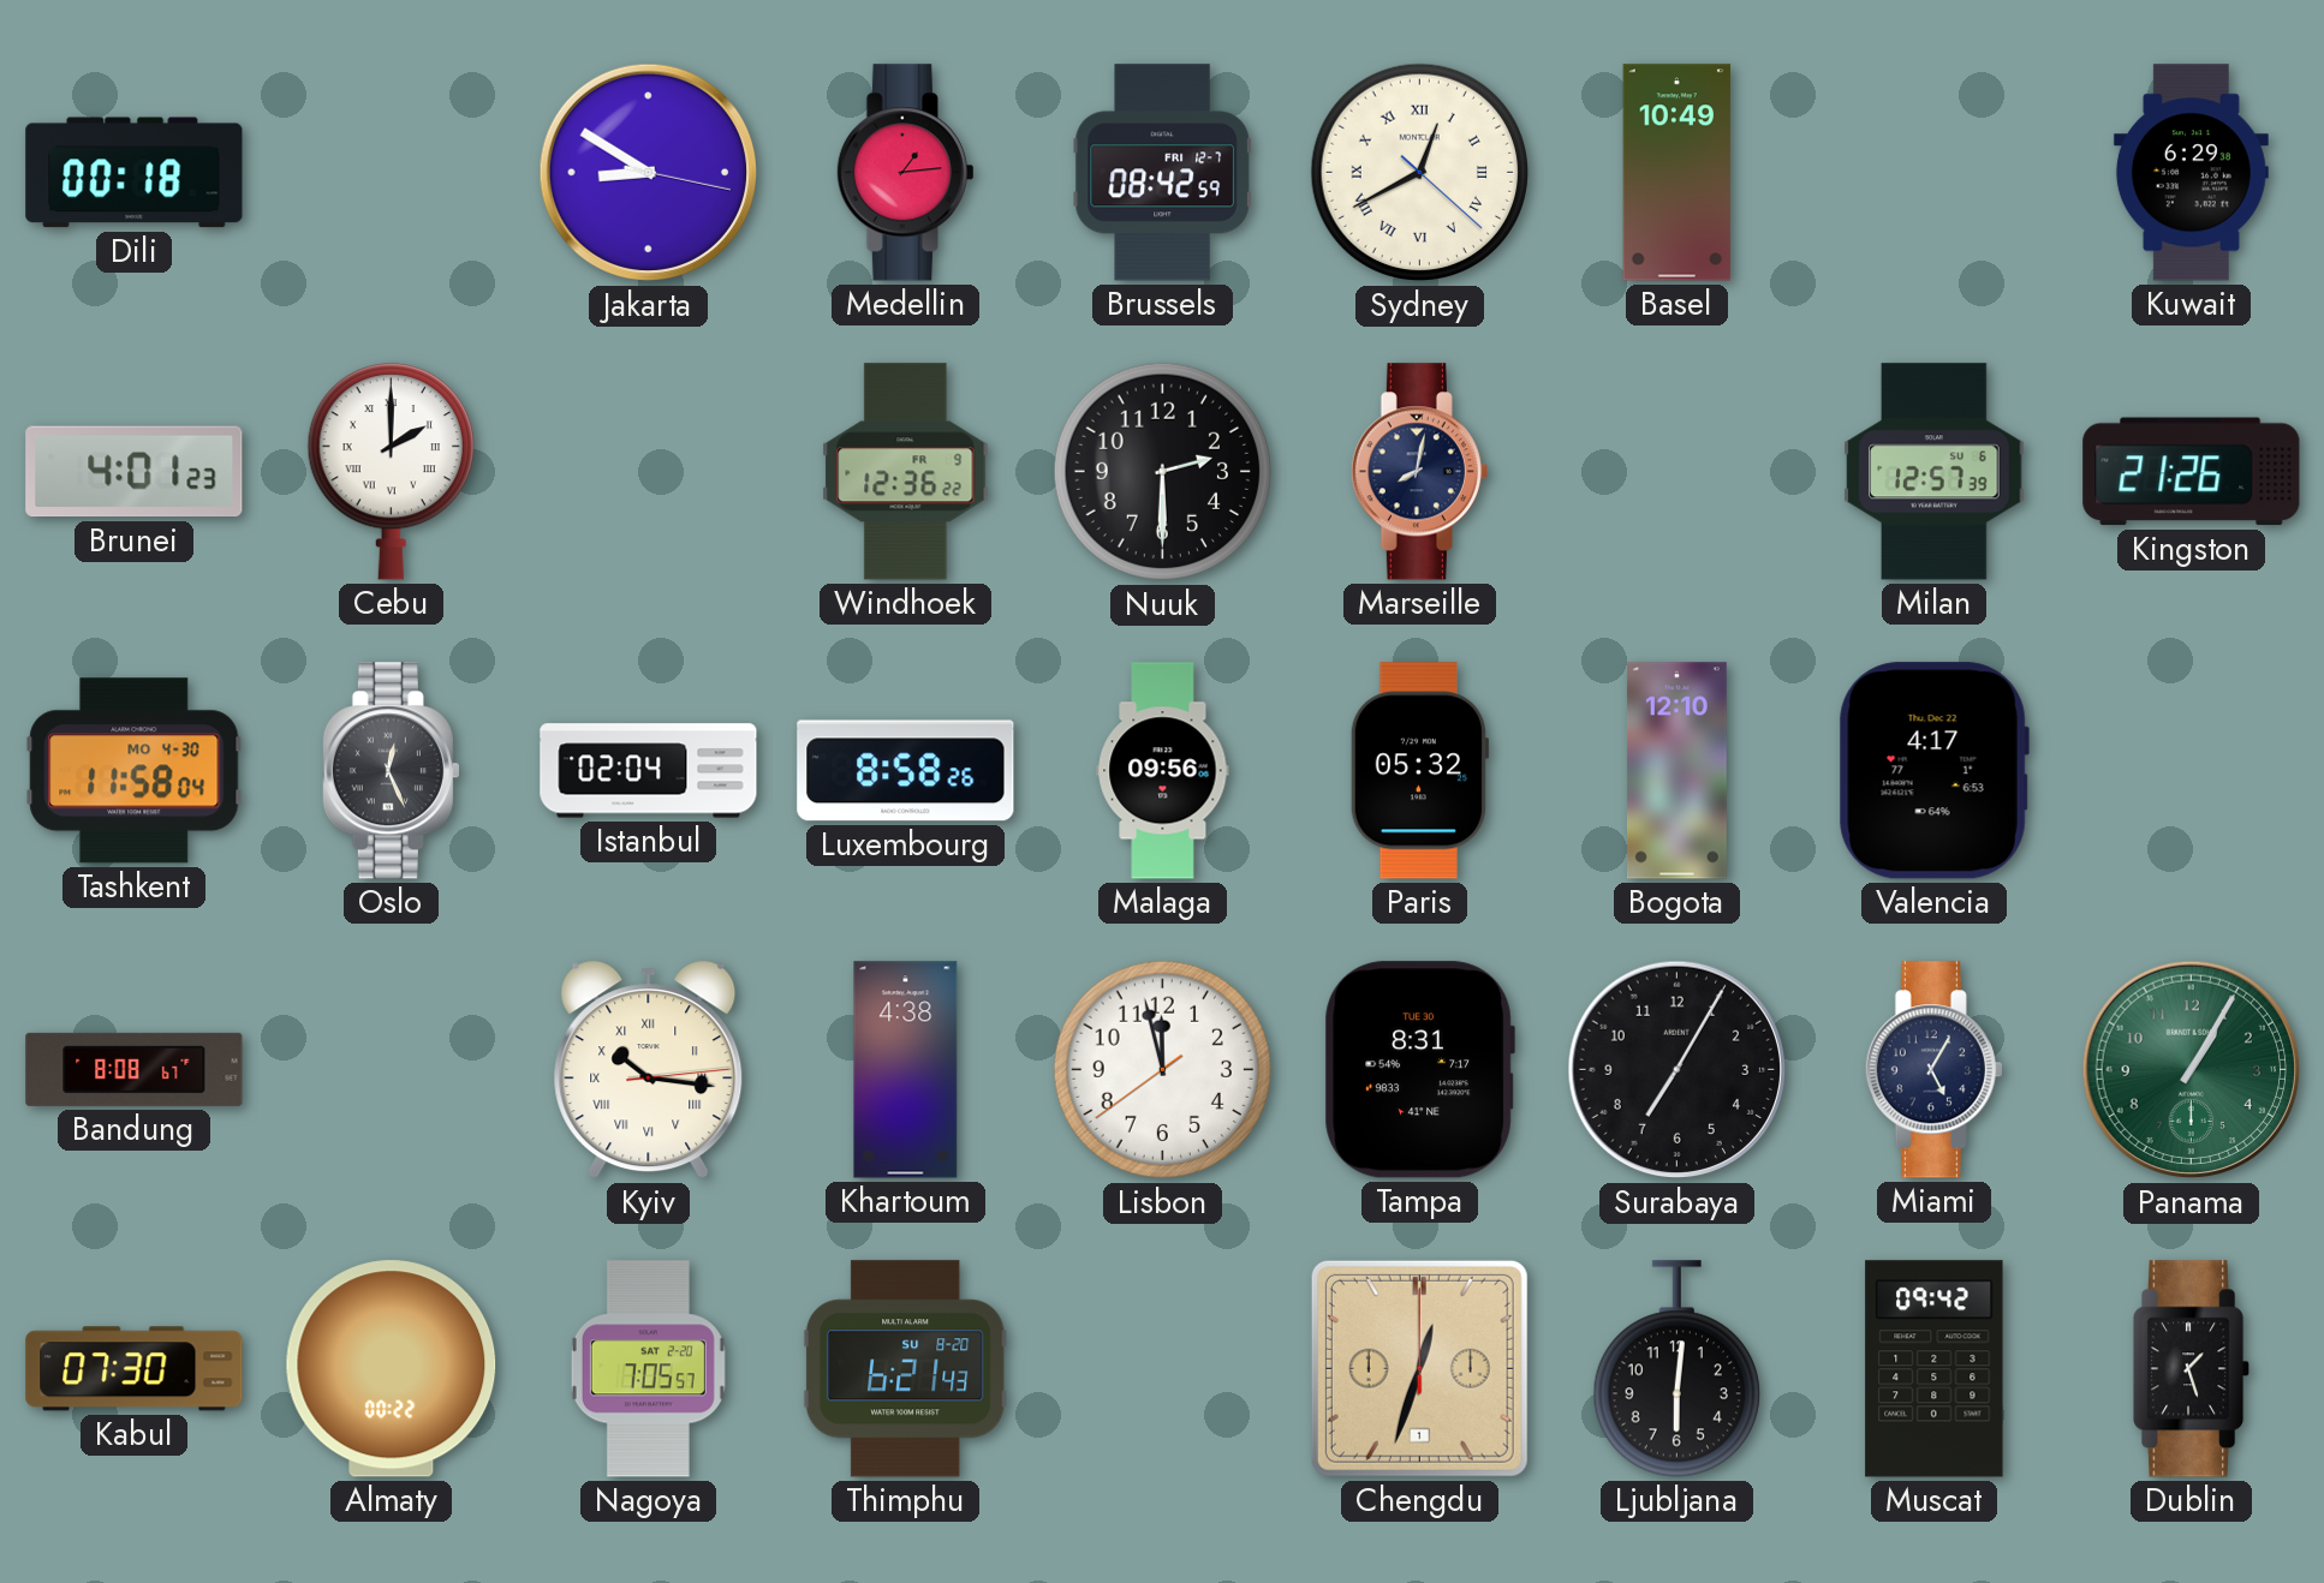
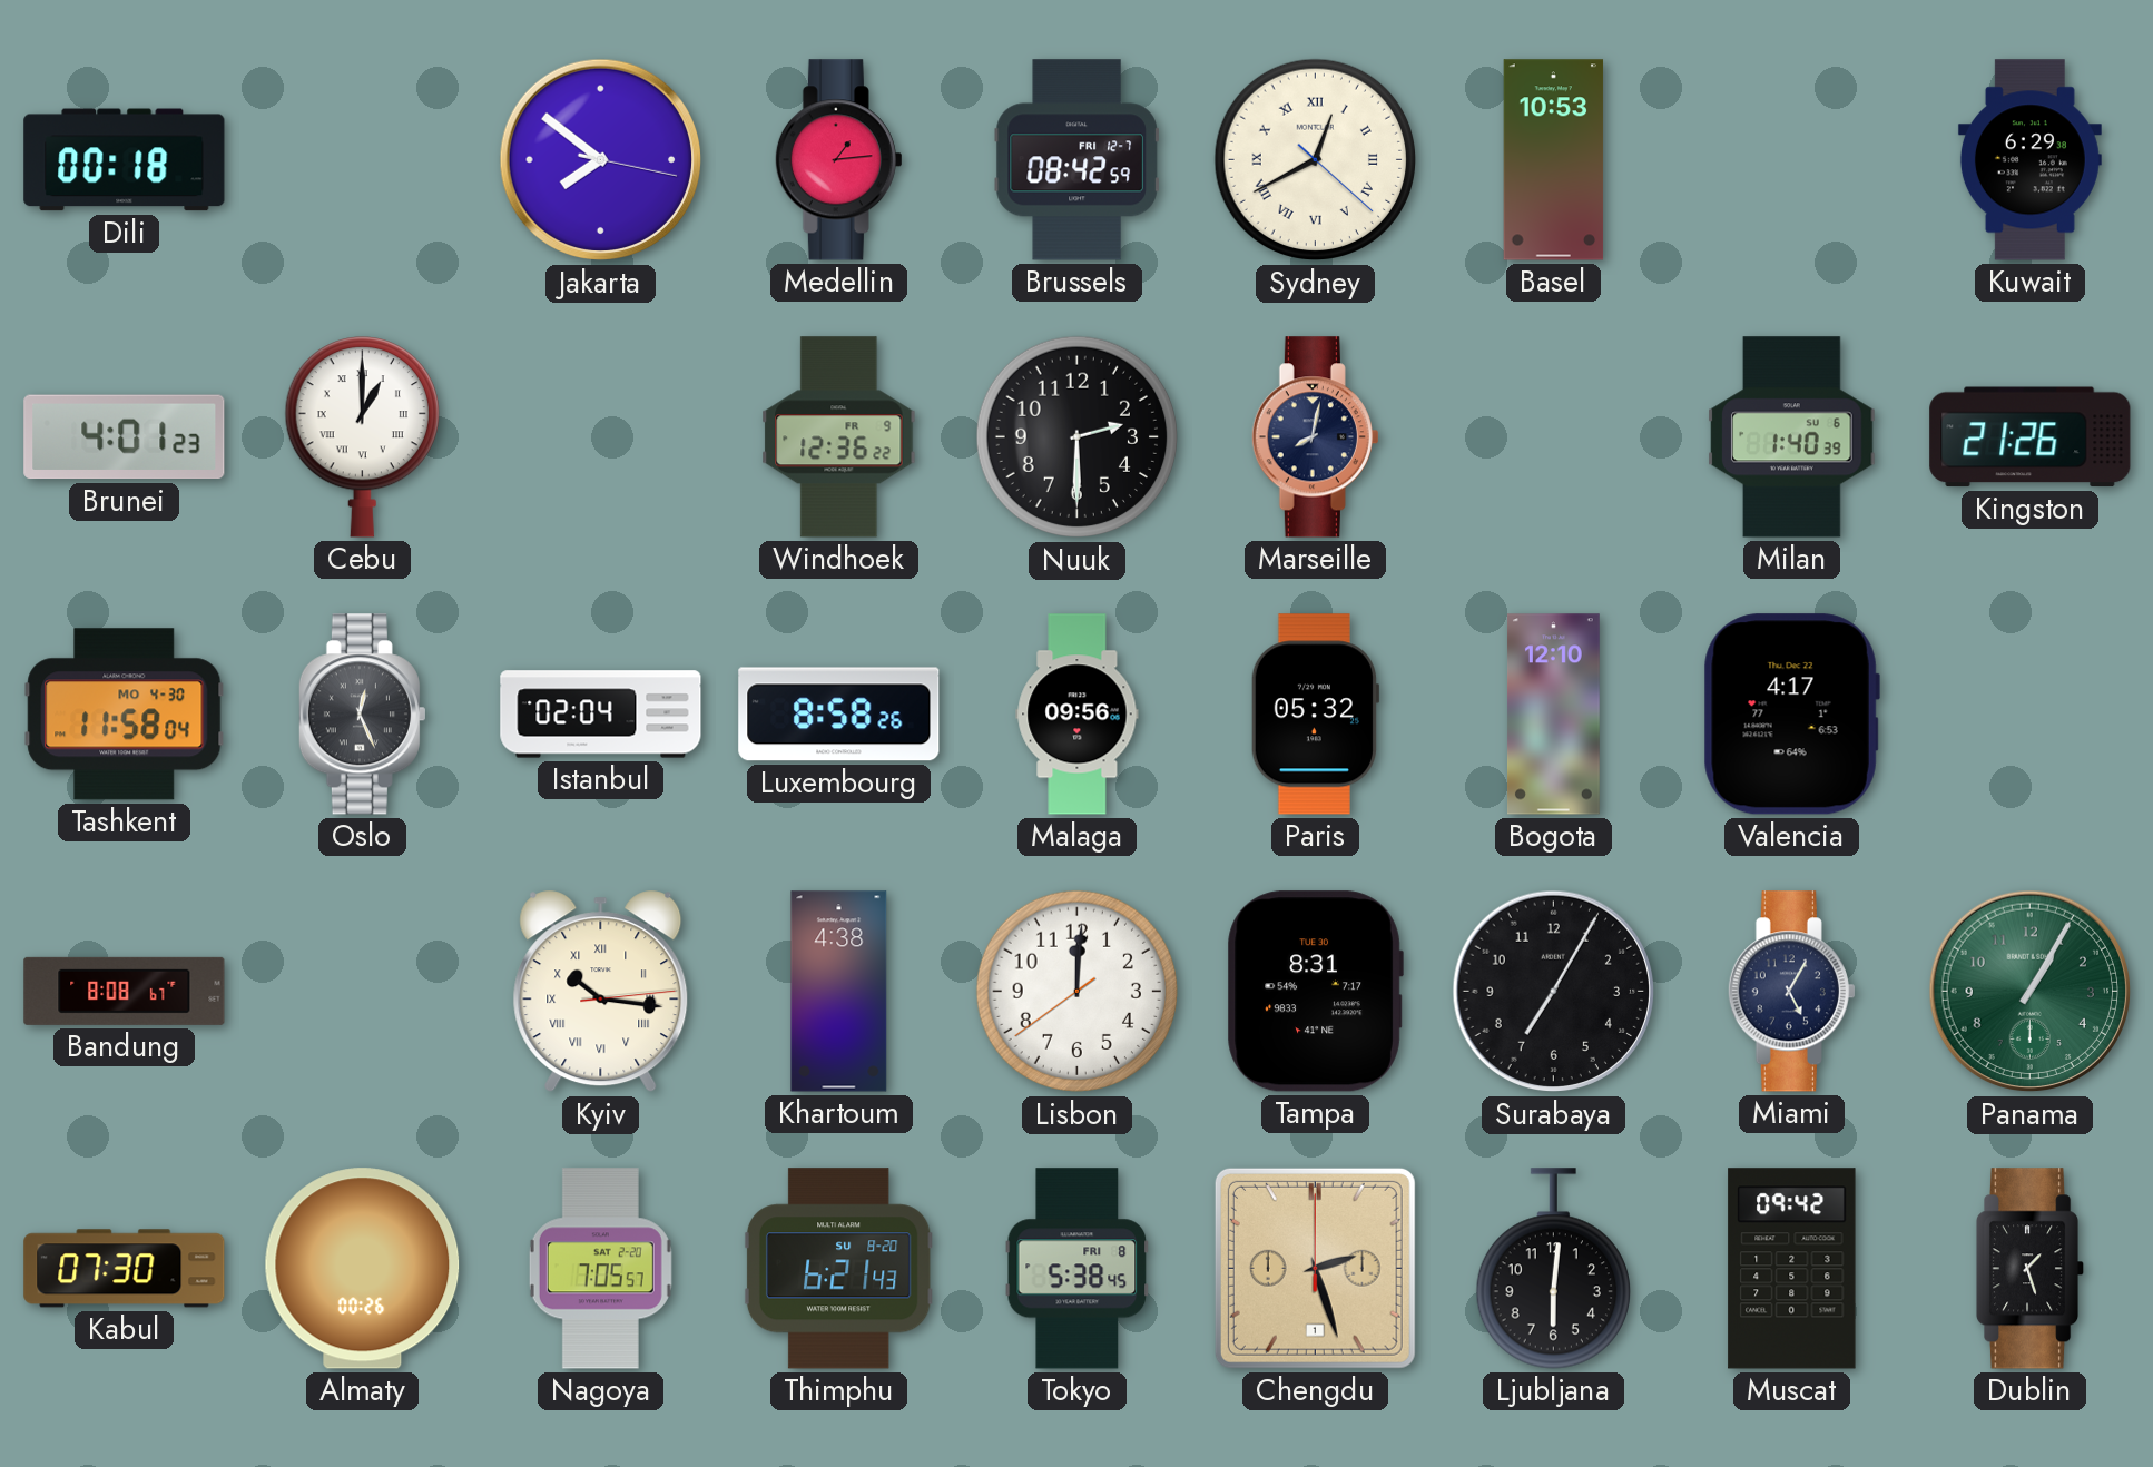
Jakarta: 8:50 -> 7:51
Basel: 10:49 -> 10:53
Cebu: 2:00 -> 1:00
Milan: 12:57 -> 1:40
Lisbon: 11:57 -> 12:00
Almaty: 00:22 -> 00:26
Tokyo: none -> 5:38
Chengdu: 12:33 -> 2:27
